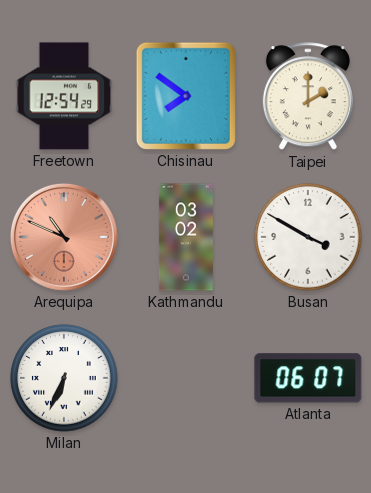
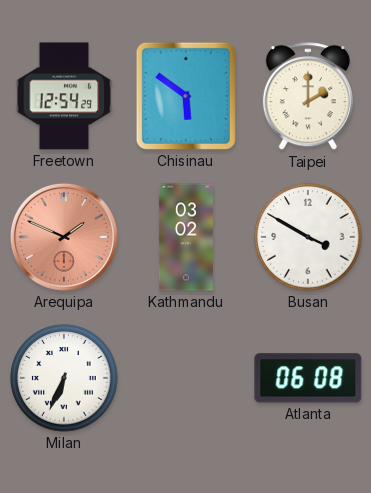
Chisinau: 7:51 -> 5:51
Arequipa: 10:49 -> 1:49
Atlanta: 06:07 -> 06:08
